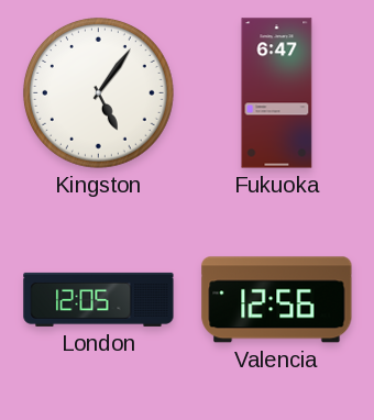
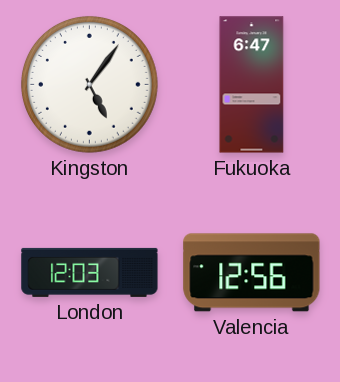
London: 12:05 -> 12:03
